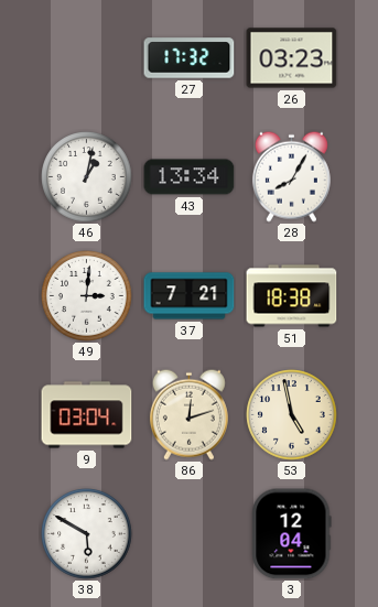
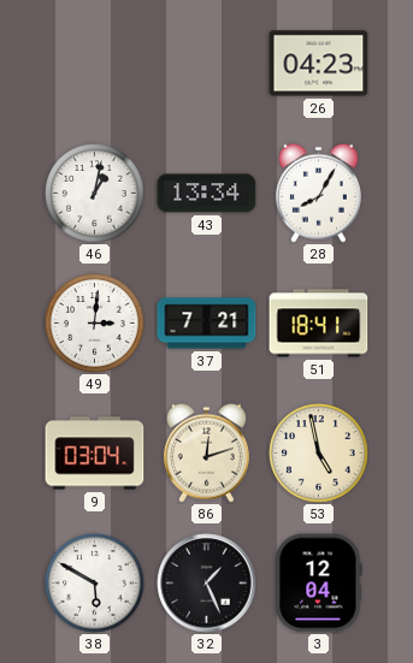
27: 17:32 -> none
26: 03:23 -> 04:23
51: 18:38 -> 18:41
32: none -> 1:26
